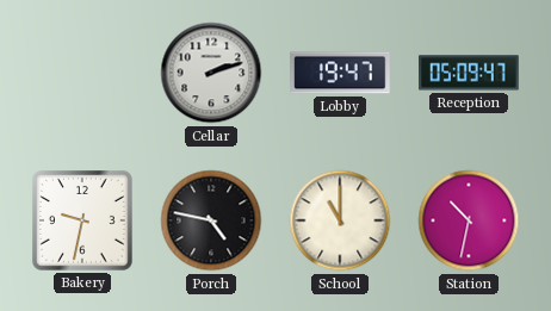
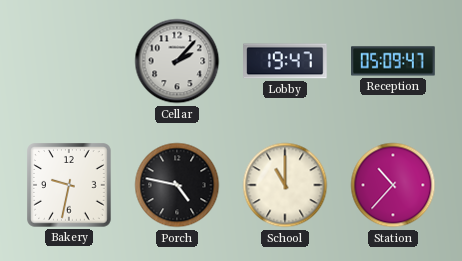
Cellar: 2:12 -> 2:07
Station: 10:32 -> 10:37
